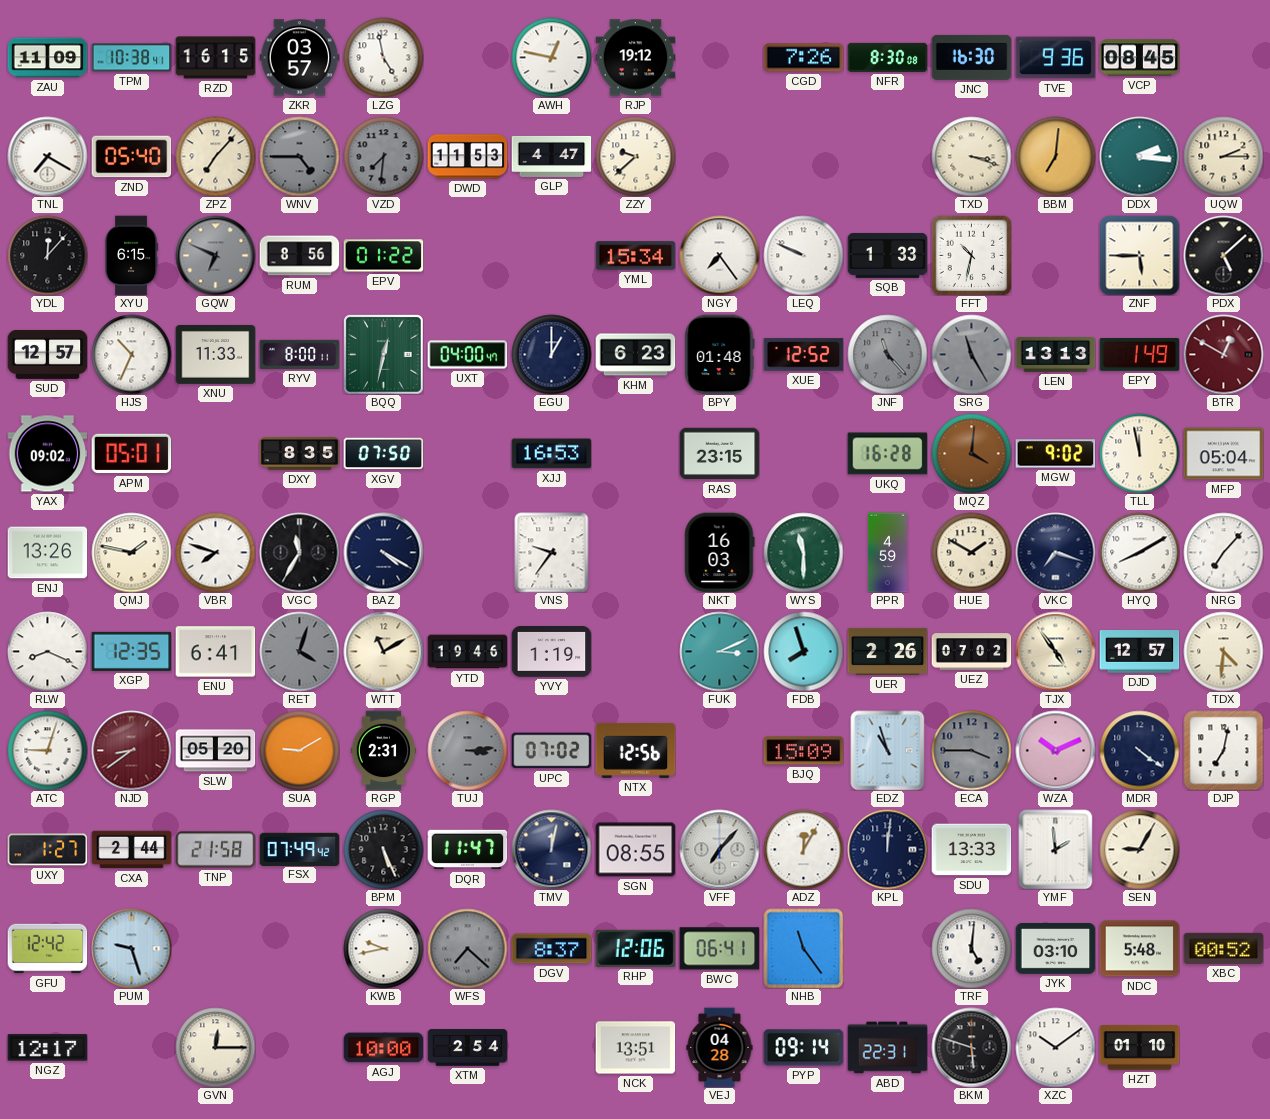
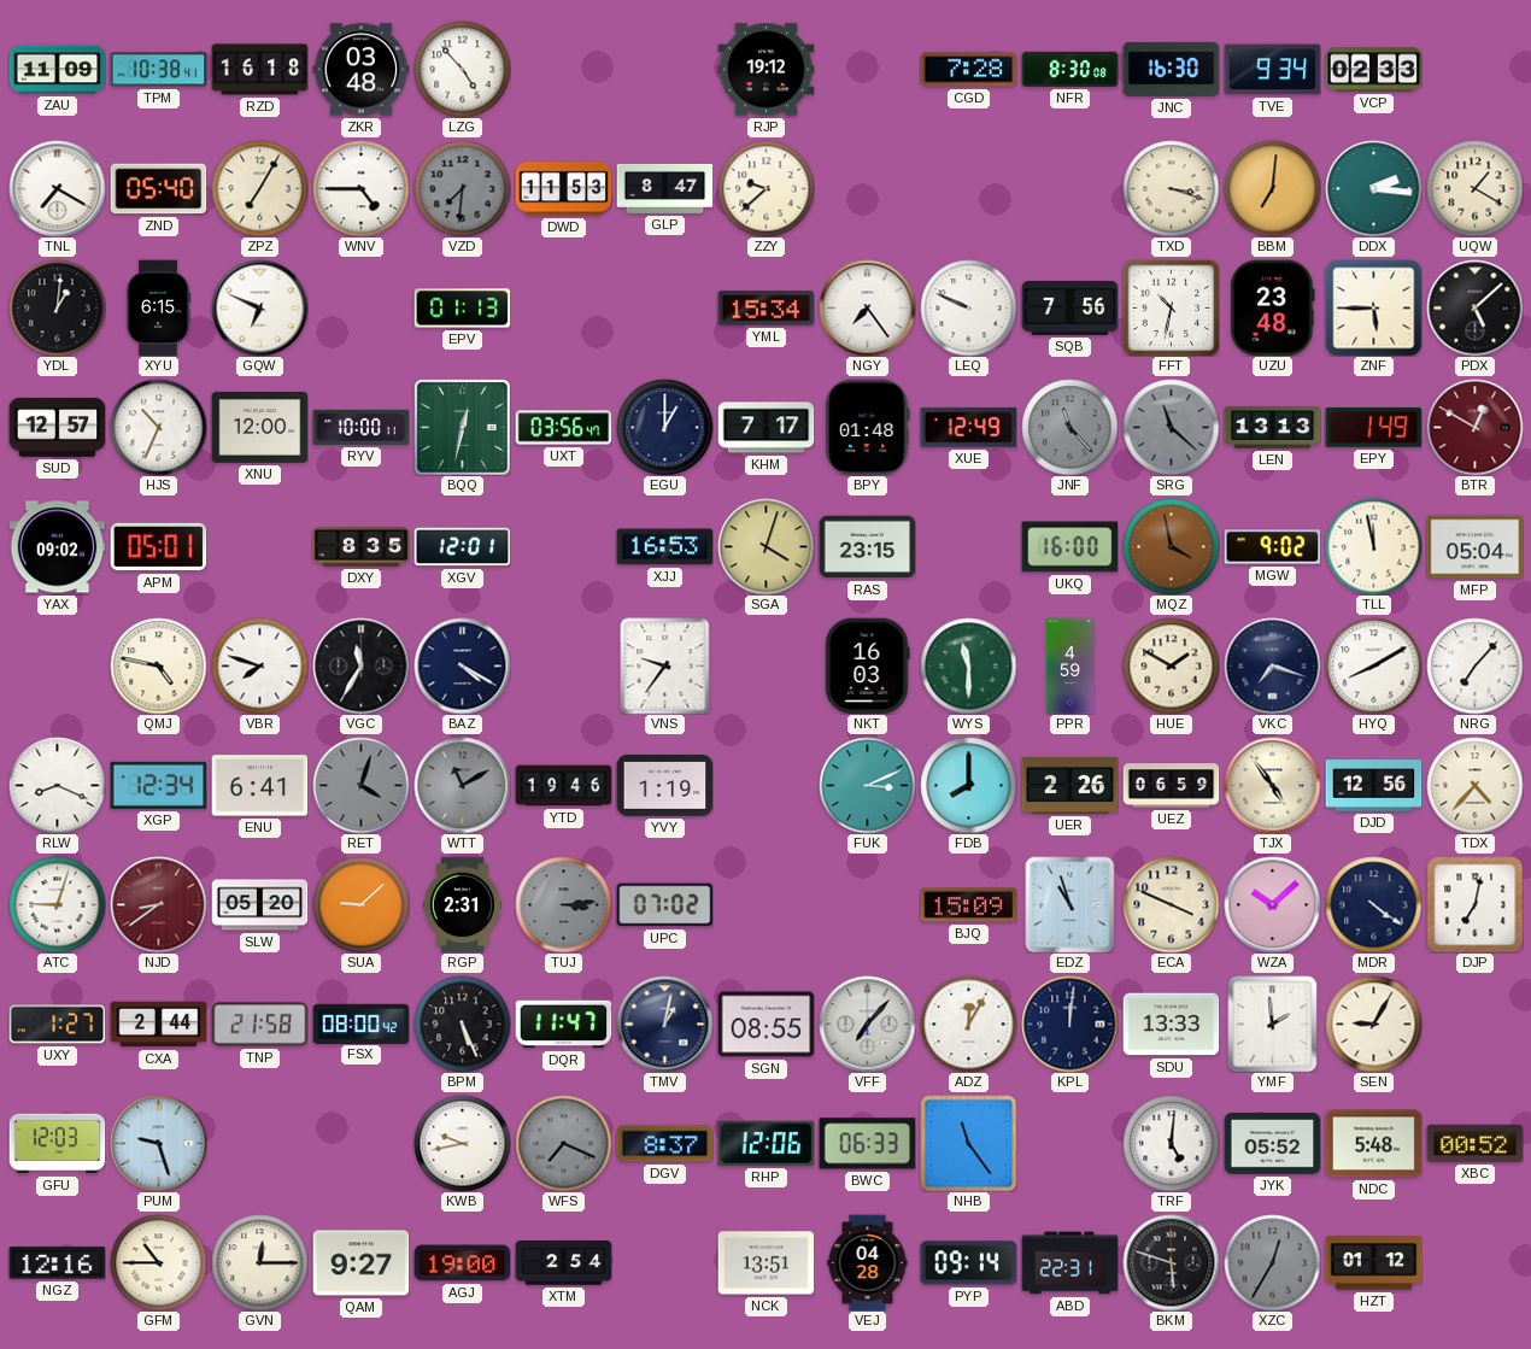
RZD: 16:15 -> 16:18
ZKR: 03:57 -> 03:48
LZG: 4:58 -> 4:53
AWH: 12:47 -> none
CGD: 7:26 -> 7:28
TVE: 9:36 -> 9:34
VCP: 08:45 -> 02:33
ZPZ: 7:07 -> 7:05
WNV dial: grey -> white
GLP: 4:47 -> 8:47
UQW: 2:15 -> 1:20
YDL: 12:07 -> 1:01
GQW dial: grey -> white
RUM: 8:56 -> none
EPV: 01:22 -> 01:13
SQB: 1:33 -> 7:56
UZU: none -> 23:48
XNU: 11:33 -> 12:00
RYV: 8:00 -> 10:00
UXT: 04:00 -> 03:56
KHM: 6:23 -> 7:17
XUE: 12:52 -> 12:49
SRG: 11:25 -> 11:22
XGV: 07:50 -> 12:01
SGA: none -> 4:03
UKQ: 16:28 -> 16:00
MQZ: 4:01 -> 3:58
ENJ: 13:26 -> none
QMJ: 1:47 -> 4:47
XGP: 12:35 -> 12:34
WTT dial: cream -> grey
FDB: 7:57 -> 8:00
UEZ: 07:02 -> 06:59
DJD: 12:57 -> 12:56
TDX: 4:31 -> 4:37
SUA: 9:10 -> 9:08
NTX: 12:56 -> none
ECA: 3:45 -> 3:49
ECA dial: grey -> cream
WZA: 10:11 -> 10:08
FSX: 07:49 -> 08:00
TMV: 12:02 -> 1:02
GFU: 12:42 -> 12:03
WFS: 7:22 -> 7:19
BWC: 06:41 -> 06:33
JYK: 03:10 -> 05:52
NGZ: 12:17 -> 12:16
GFM: none -> 10:45
QAM: none -> 9:27
AGJ: 10:00 -> 19:00
XZC: 10:09 -> 12:35
XZC dial: white -> grey
HZT: 01:10 -> 01:12
